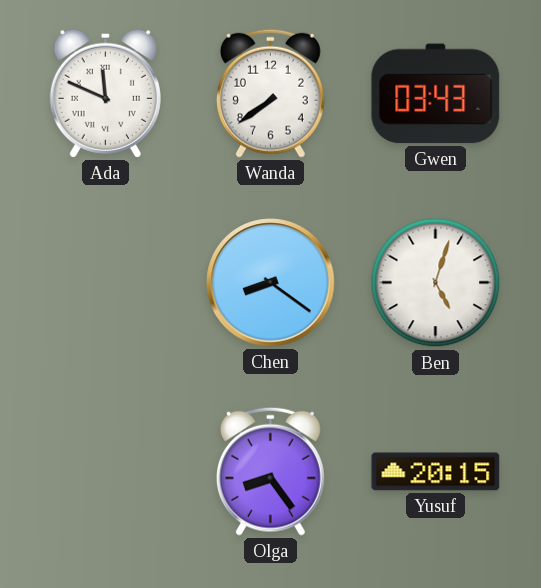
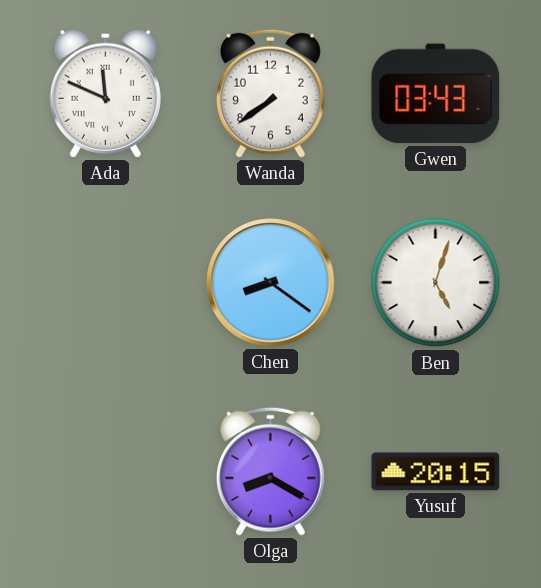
Olga: 8:24 -> 8:20
